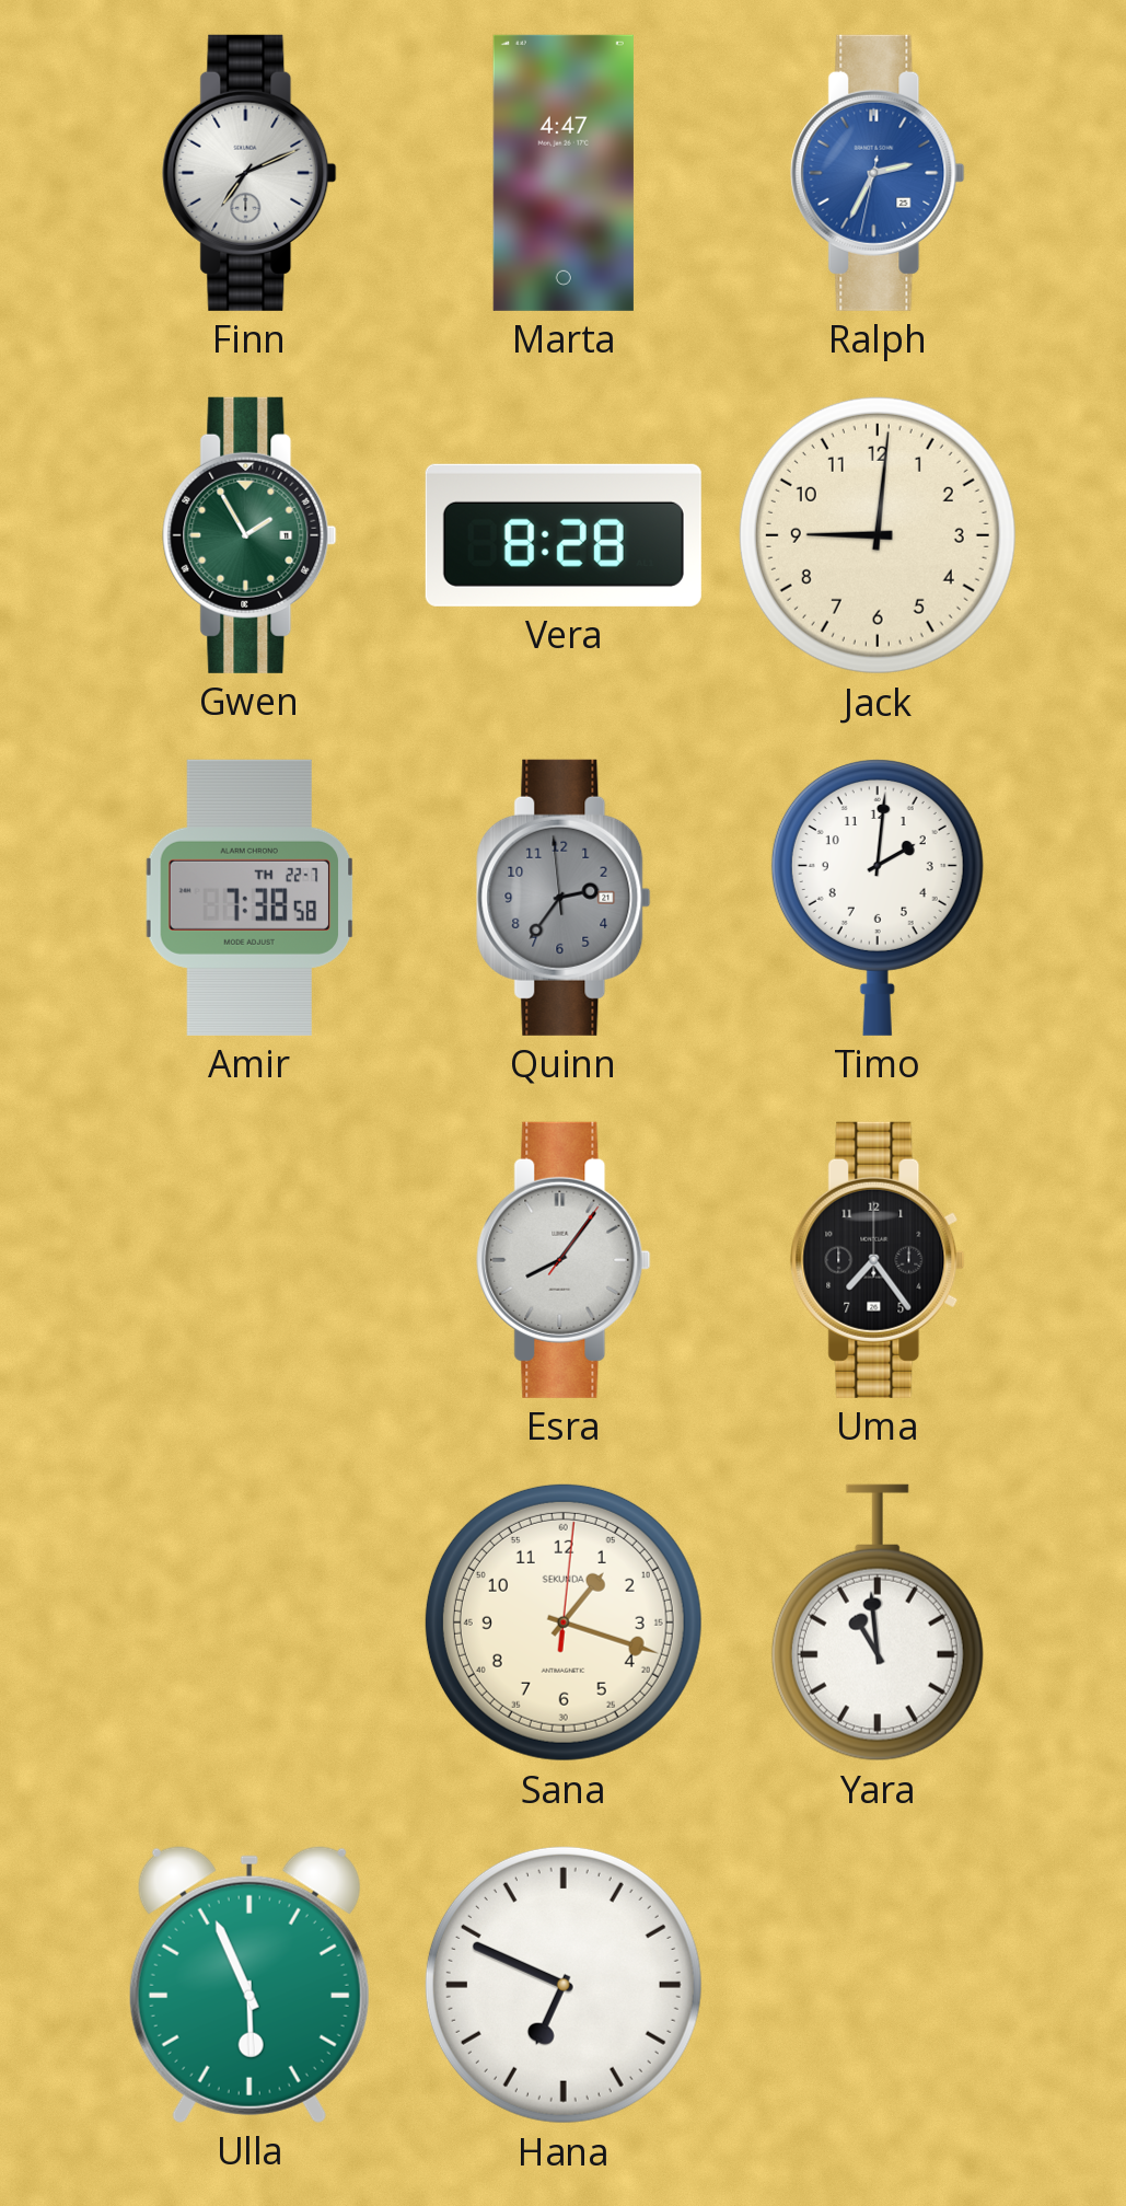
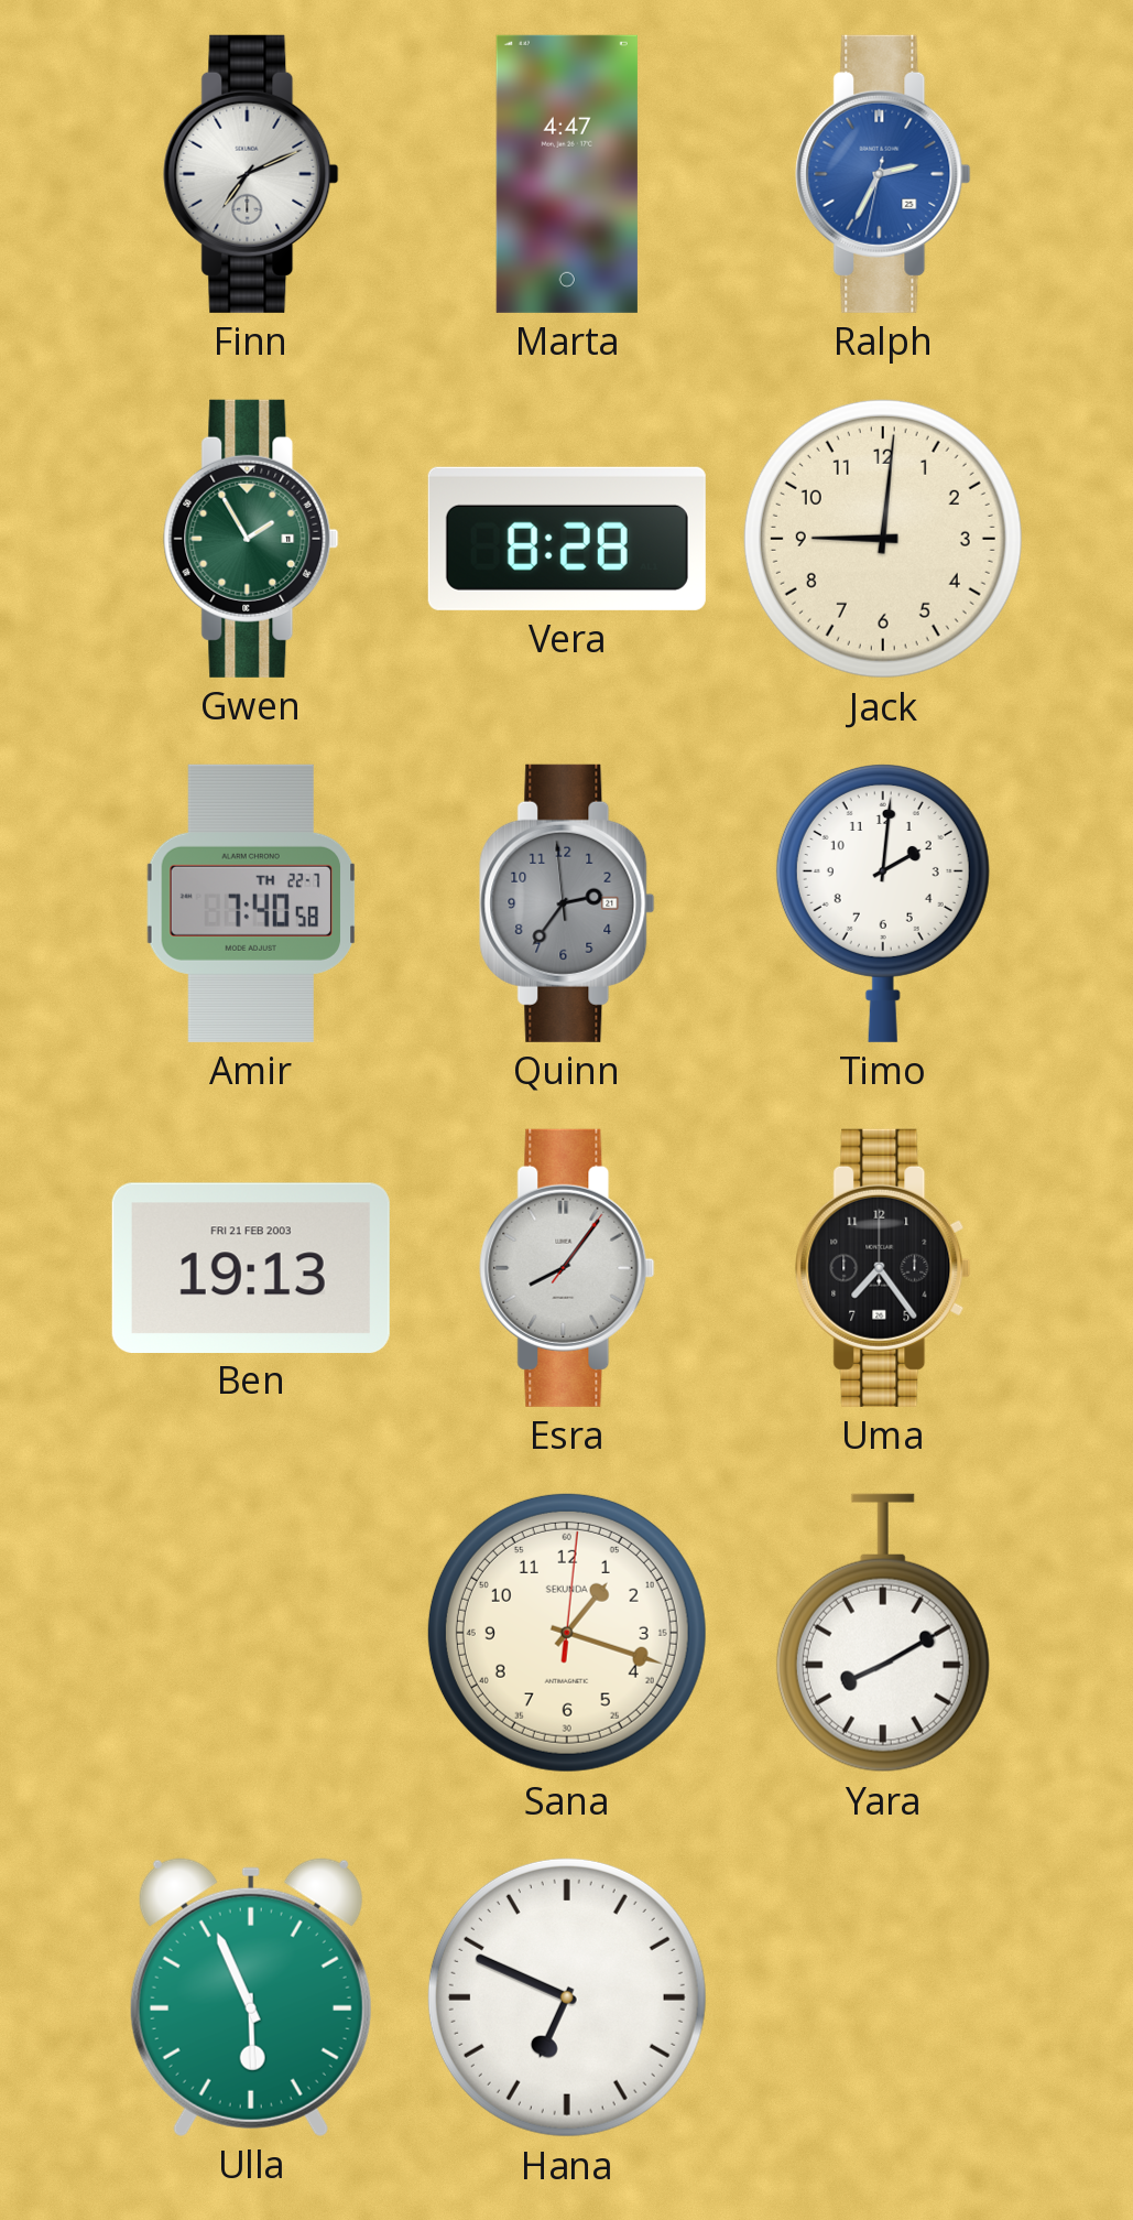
Amir: 7:38 -> 7:40
Ben: none -> 19:13
Yara: 10:59 -> 8:10
